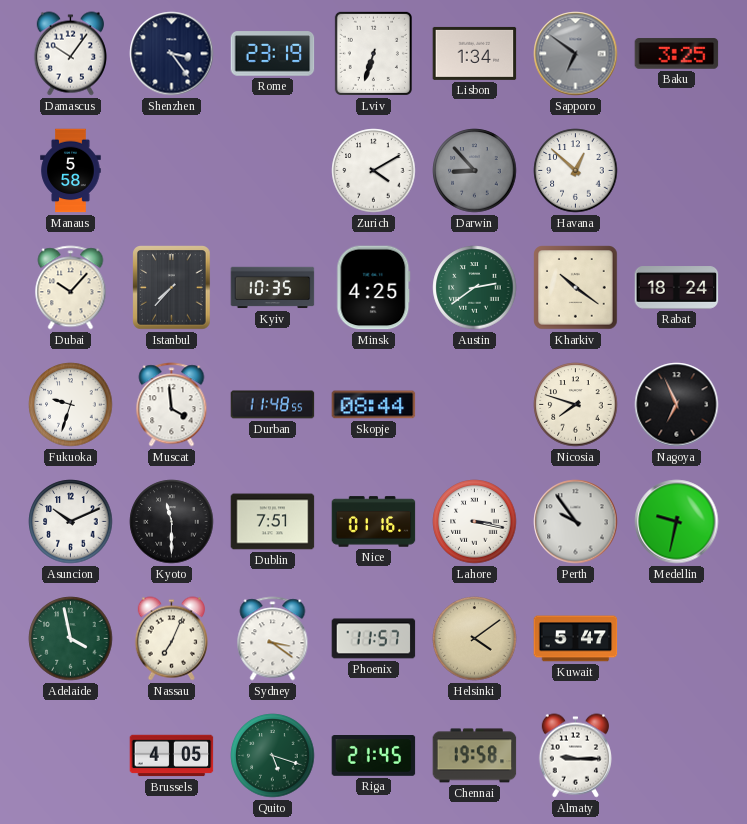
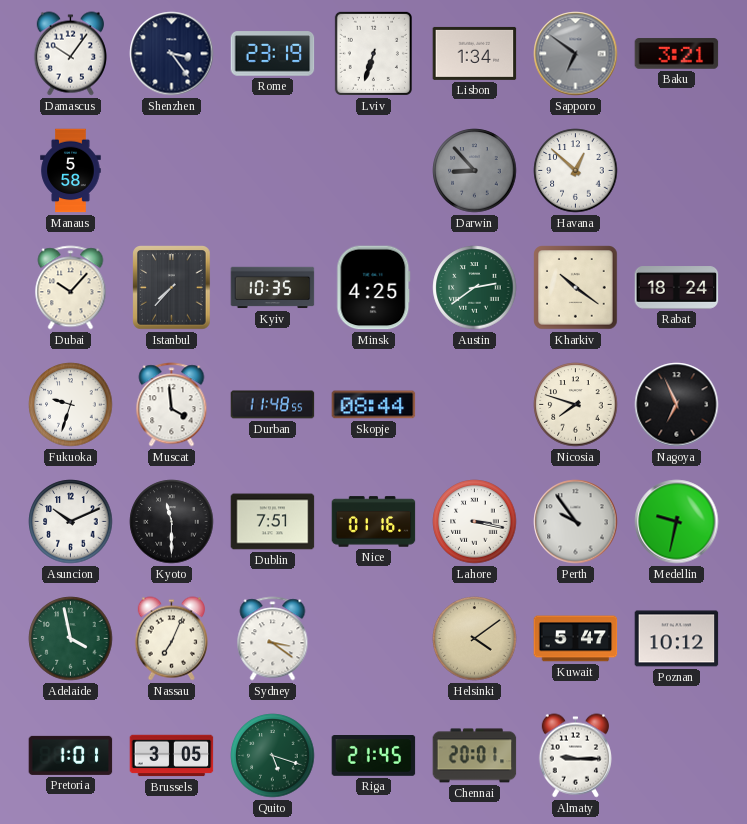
Baku: 3:25 -> 3:21
Zurich: 4:10 -> none
Phoenix: 11:57 -> none
Poznan: none -> 10:12
Pretoria: none -> 1:01
Brussels: 4:05 -> 3:05
Chennai: 19:58 -> 20:01
